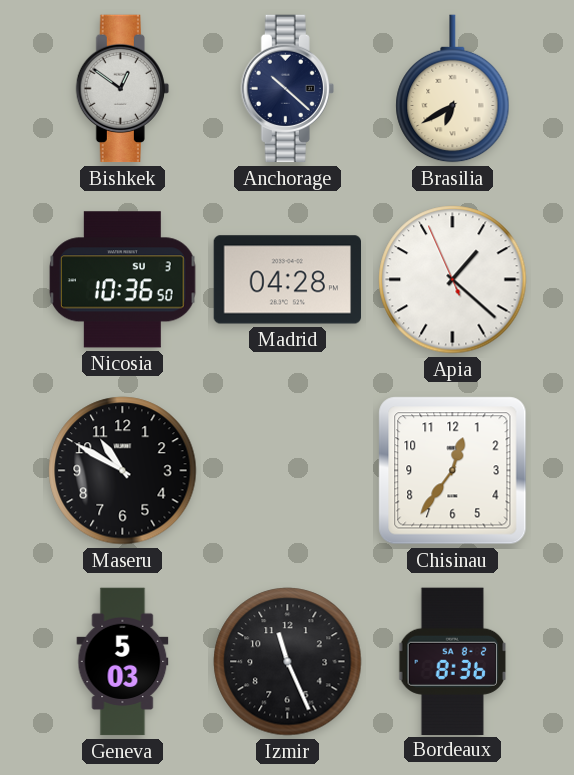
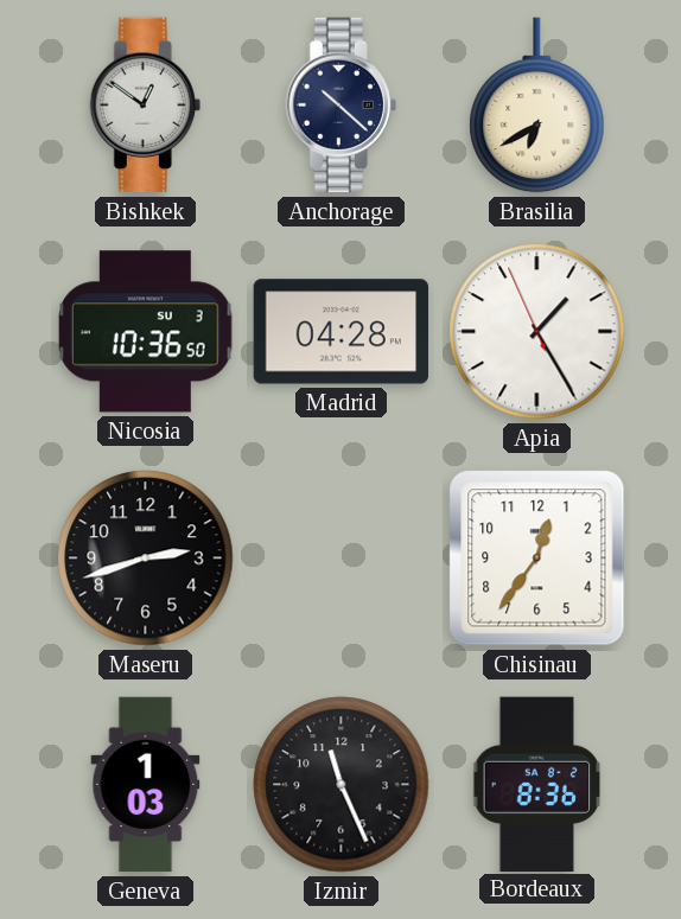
Apia: 1:21 -> 1:24
Maseru: 10:50 -> 2:42
Geneva: 5:03 -> 1:03
